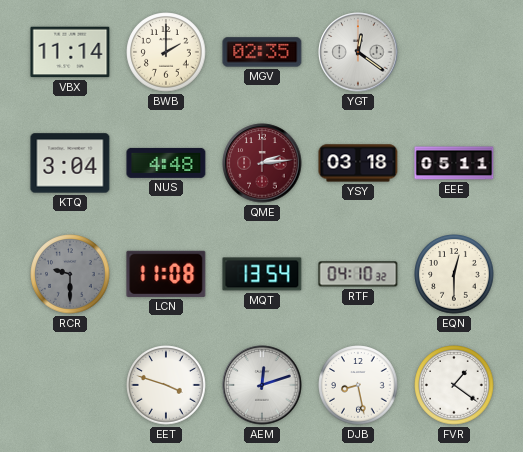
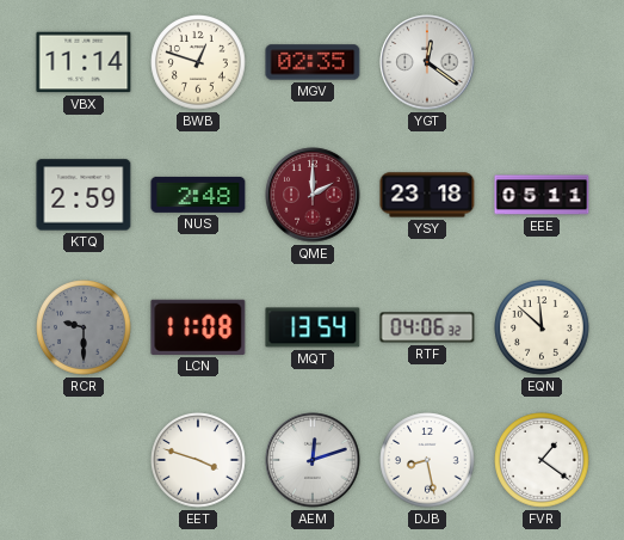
BWB: 2:00 -> 12:48
KTQ: 3:04 -> 2:59
NUS: 4:48 -> 2:48
QME: 2:14 -> 2:00
YSY: 03:18 -> 23:18
RTF: 04:10 -> 04:06
EQN: 12:30 -> 11:52
